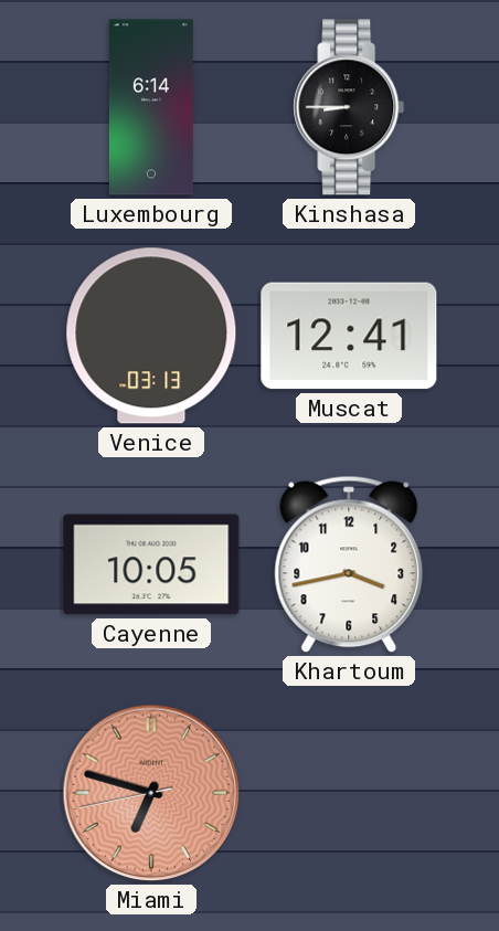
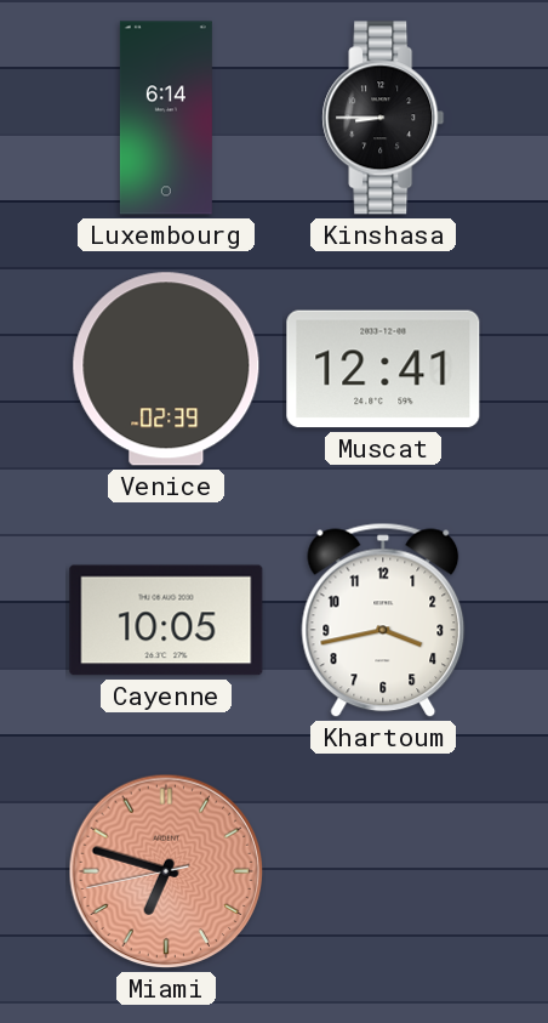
Venice: 03:13 -> 02:39
